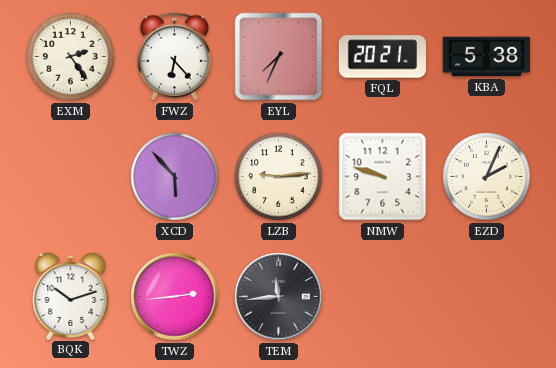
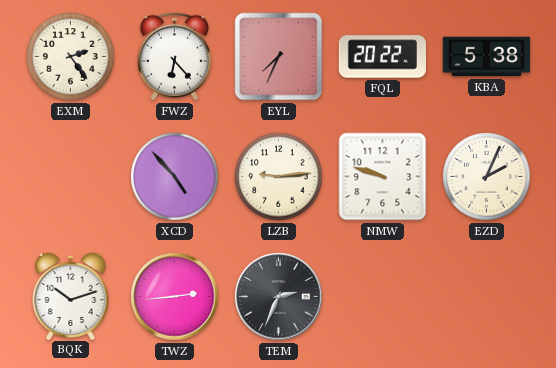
FQL: 20:21 -> 20:22
XCD: 5:53 -> 4:53
TEM: 11:44 -> 2:34
